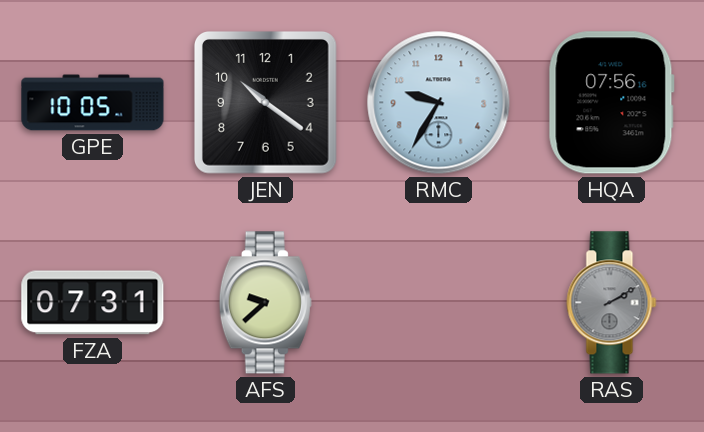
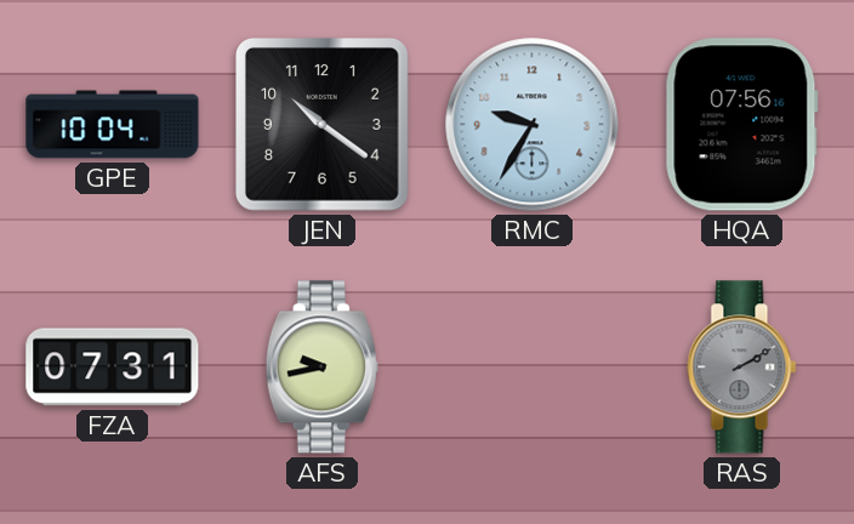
GPE: 10:05 -> 10:04
AFS: 9:38 -> 9:43
